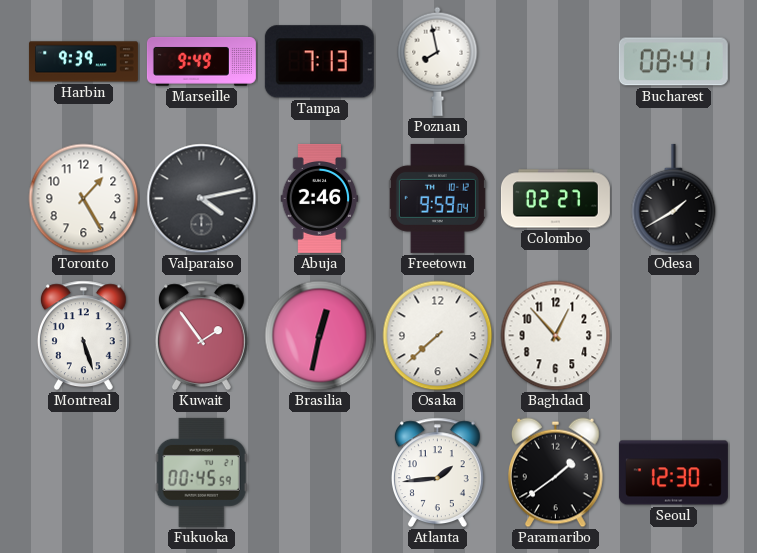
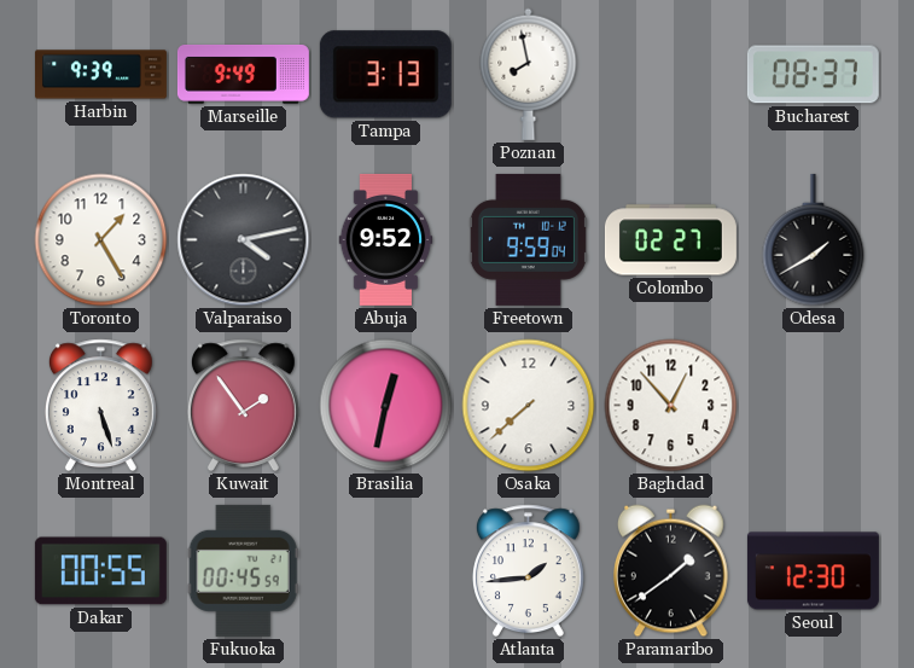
Tampa: 7:13 -> 3:13
Bucharest: 08:41 -> 08:37
Abuja: 2:46 -> 9:52
Dakar: none -> 00:55
